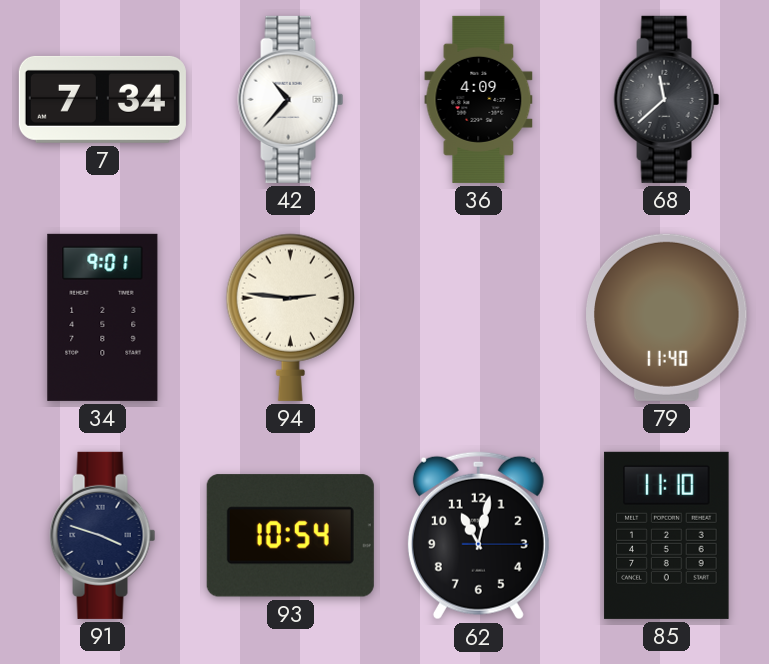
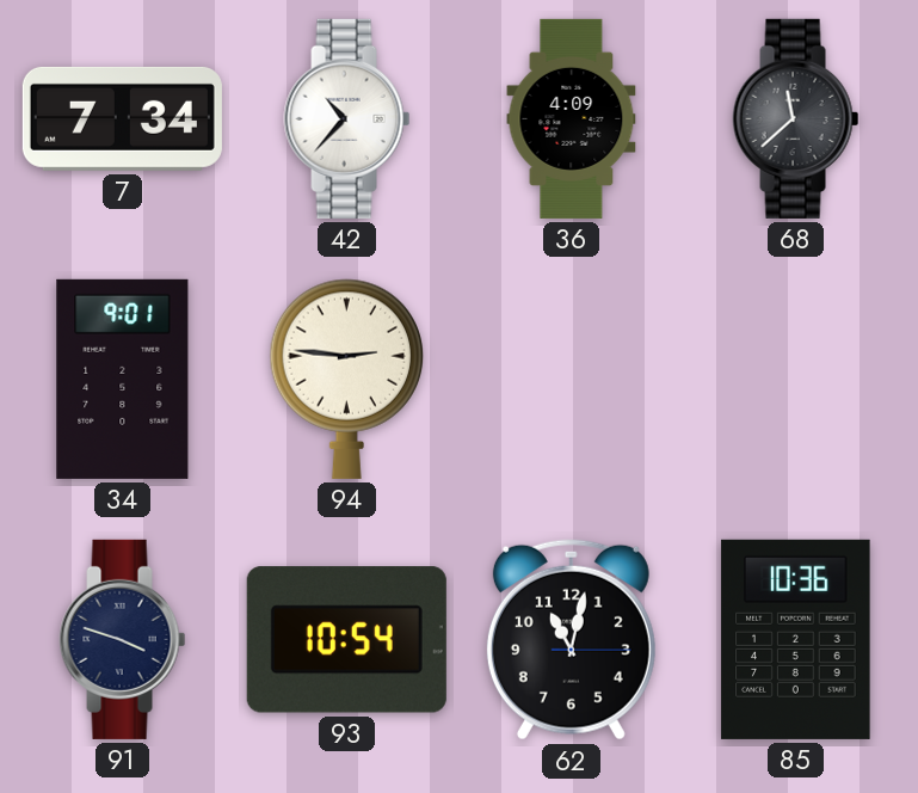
79: 11:40 -> none
85: 11:10 -> 10:36
